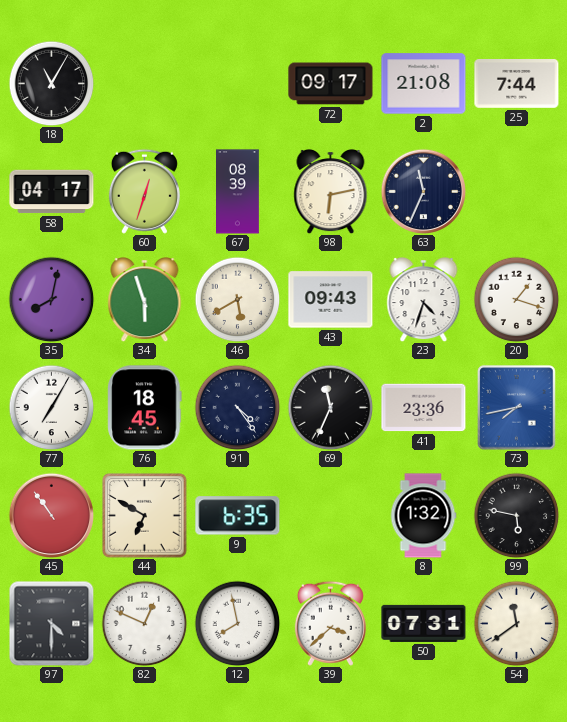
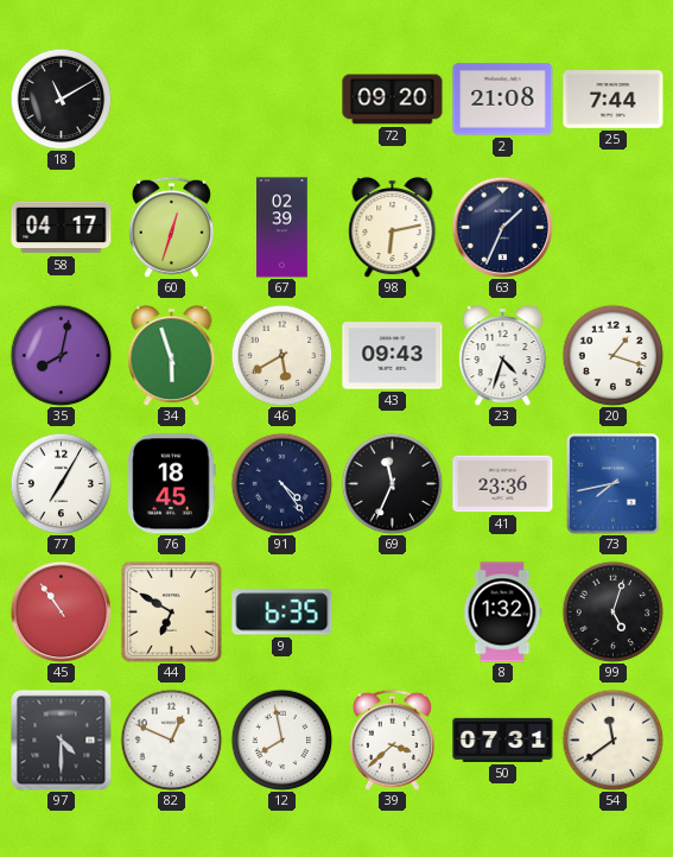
18: 11:05 -> 11:10
72: 09:17 -> 09:20
67: 08:39 -> 02:39
63: 11:34 -> 1:34
99: 5:47 -> 5:03
